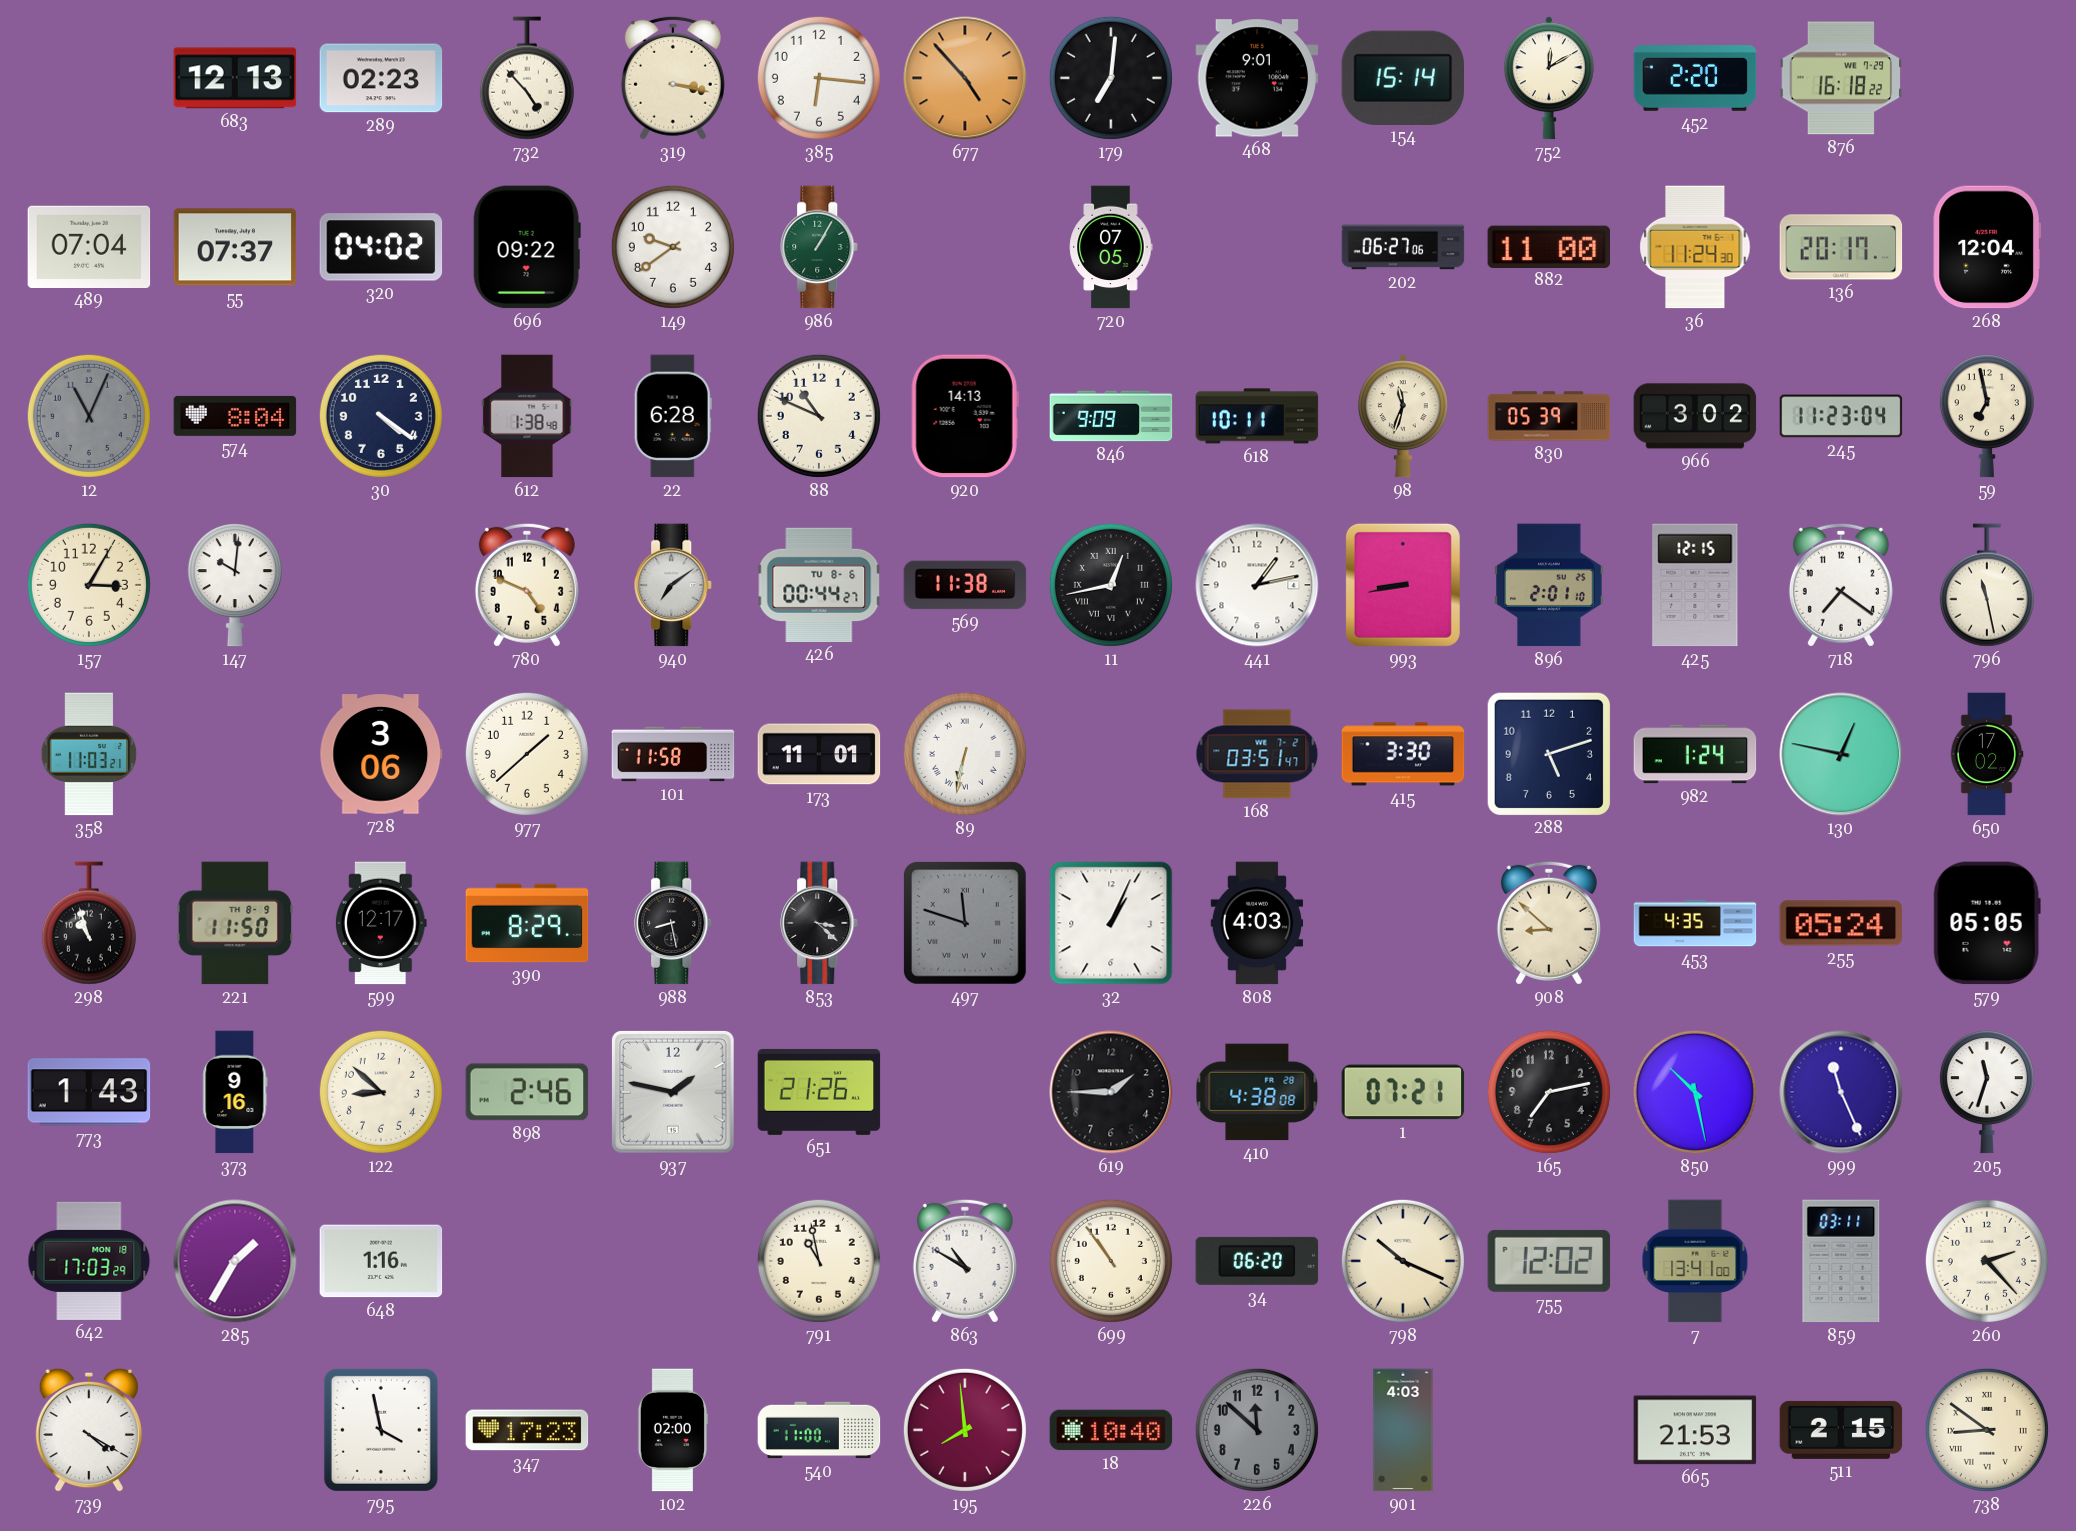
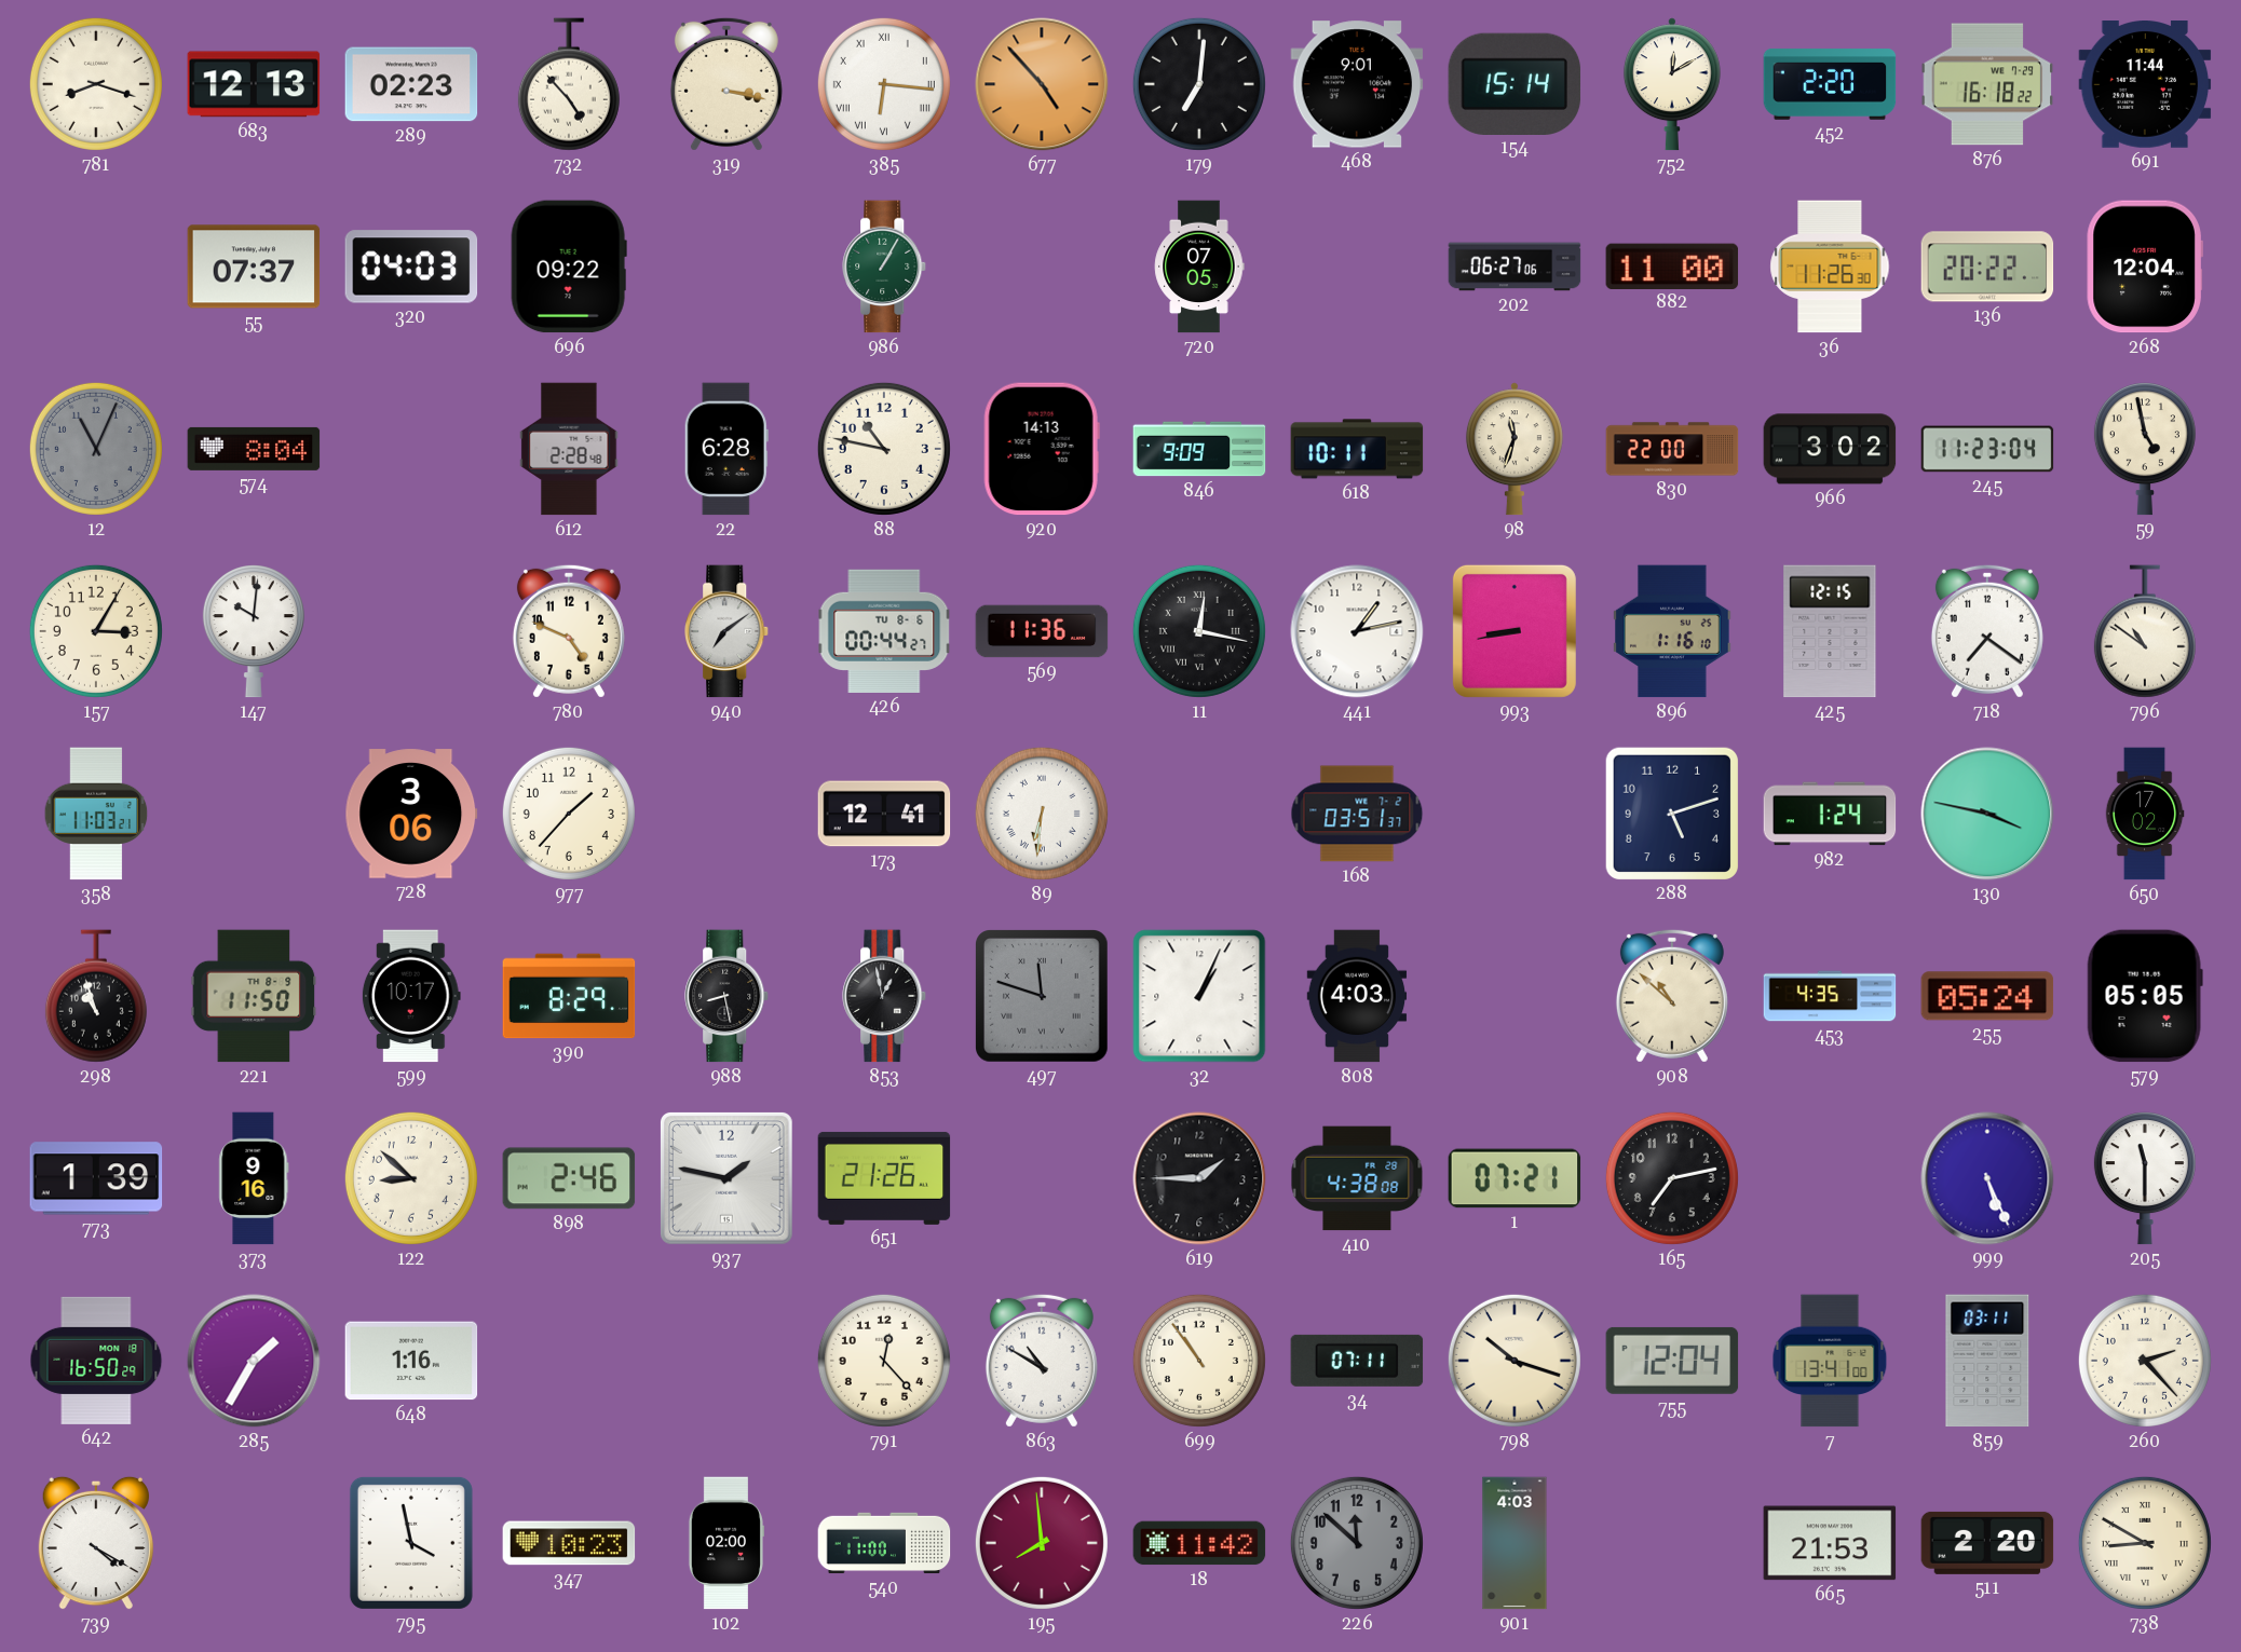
781: none -> 8:18
385 numerals: Arabic -> Roman
691: none -> 11:44
489: 07:04 -> none
320: 04:02 -> 04:03
149: 9:39 -> none
36: 11:24 -> 11:26
136: 20:17 -> 20:22
30: 4:21 -> none
612: 1:38 -> 2:28
88: 10:49 -> 10:47
830: 05:39 -> 22:00
59: 6:58 -> 4:58
569: 11:38 -> 11:36
11: 12:43 -> 12:17
896: 2:01 -> 1:16
796: 11:28 -> 10:51
977: 1:38 -> 1:37
101: 11:58 -> none
173: 11:01 -> 12:41
89: 6:32 -> 6:31
168: 03:51:47 -> 03:51:37
415: 3:30 -> none
130: 12:47 -> 3:47
599: 12:17 -> 10:17
853: 3:22 -> 12:58
908: 8:52 -> 10:52
773: 1:43 -> 1:39
850: 10:28 -> none
999: 11:26 -> 5:26
205: 11:33 -> 11:30
642: 17:03 -> 16:50
791: 10:58 -> 12:23
34: 06:20 -> 07:11
798: 10:19 -> 10:18
755: 12:02 -> 12:04
347: 17:23 -> 10:23
18: 10:40 -> 11:42
511: 2:15 -> 2:20
738: 8:51 -> 8:50
